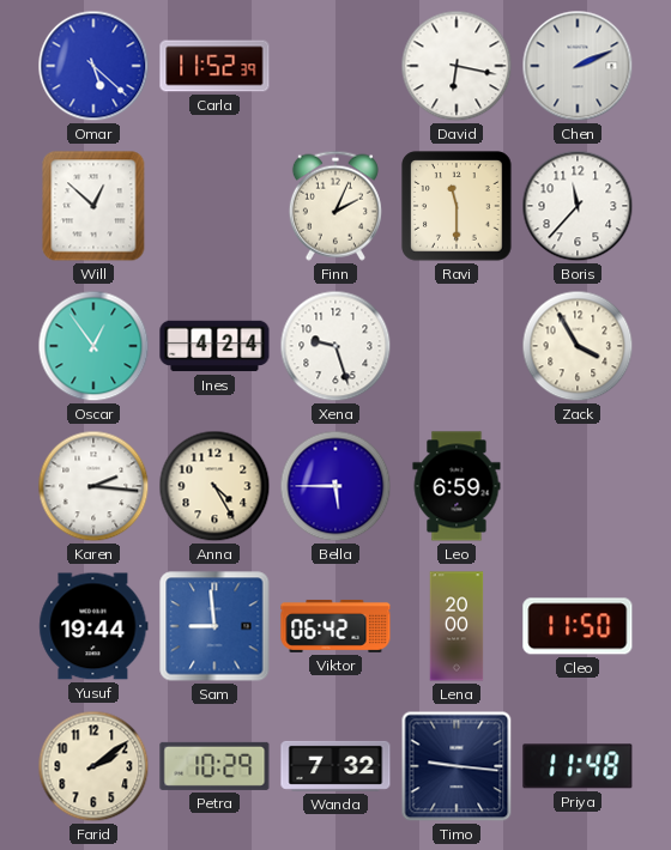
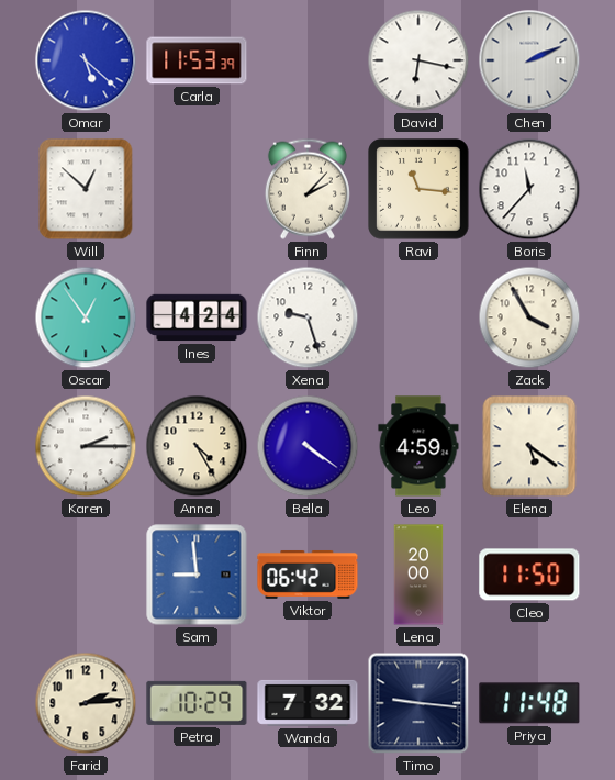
Carla: 11:52 -> 11:53
Finn: 2:04 -> 2:07
Ravi: 11:30 -> 11:16
Karen: 2:16 -> 2:15
Bella: 5:45 -> 4:21
Leo: 6:59 -> 4:59
Elena: none -> 5:21
Yusuf: 19:44 -> none
Farid: 2:09 -> 2:14
